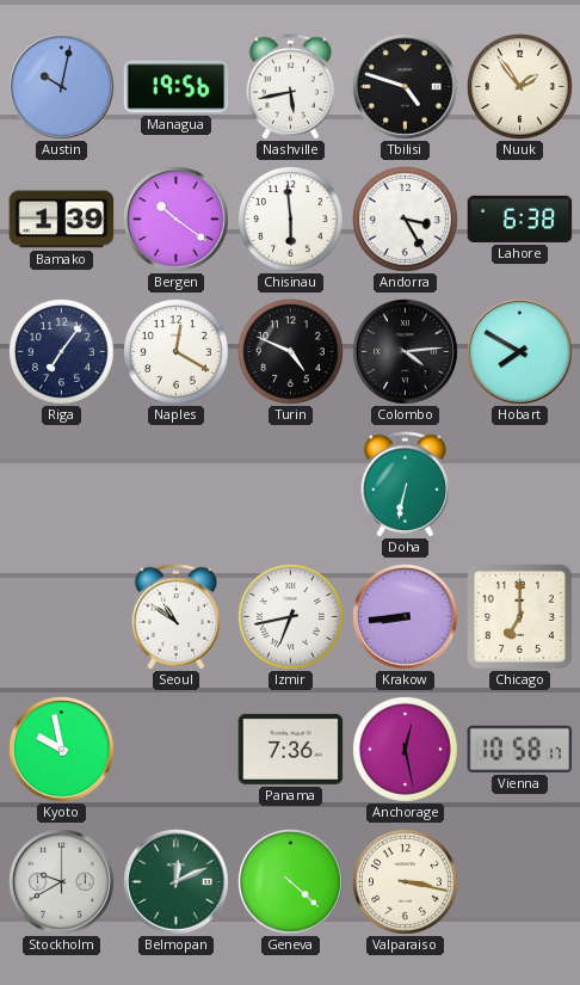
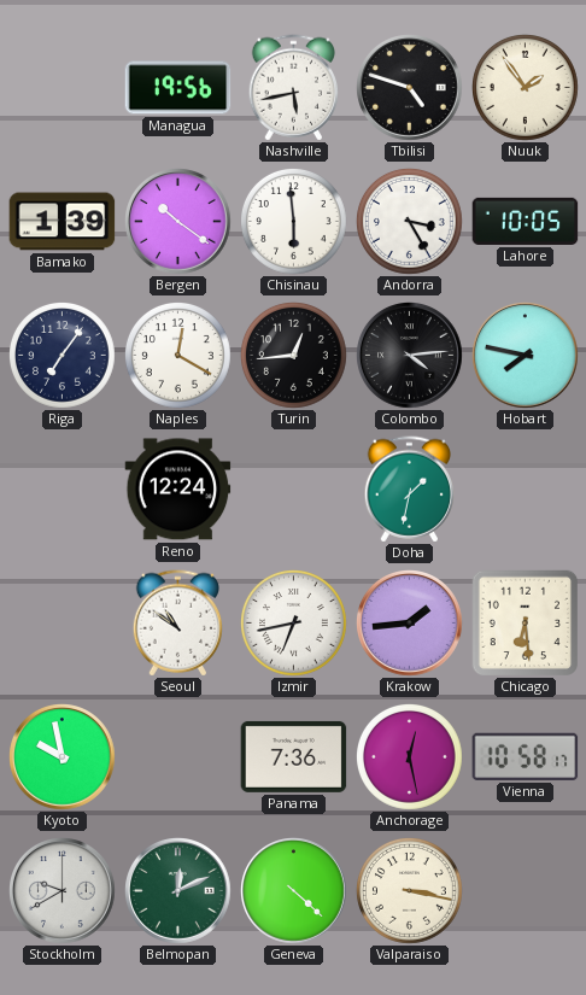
Austin: 10:02 -> none
Lahore: 6:38 -> 10:05
Turin: 4:49 -> 12:44
Hobart: 7:50 -> 7:47
Reno: none -> 12:24
Doha: 6:32 -> 1:32
Krakow: 8:44 -> 1:44
Chicago: 7:00 -> 6:29
